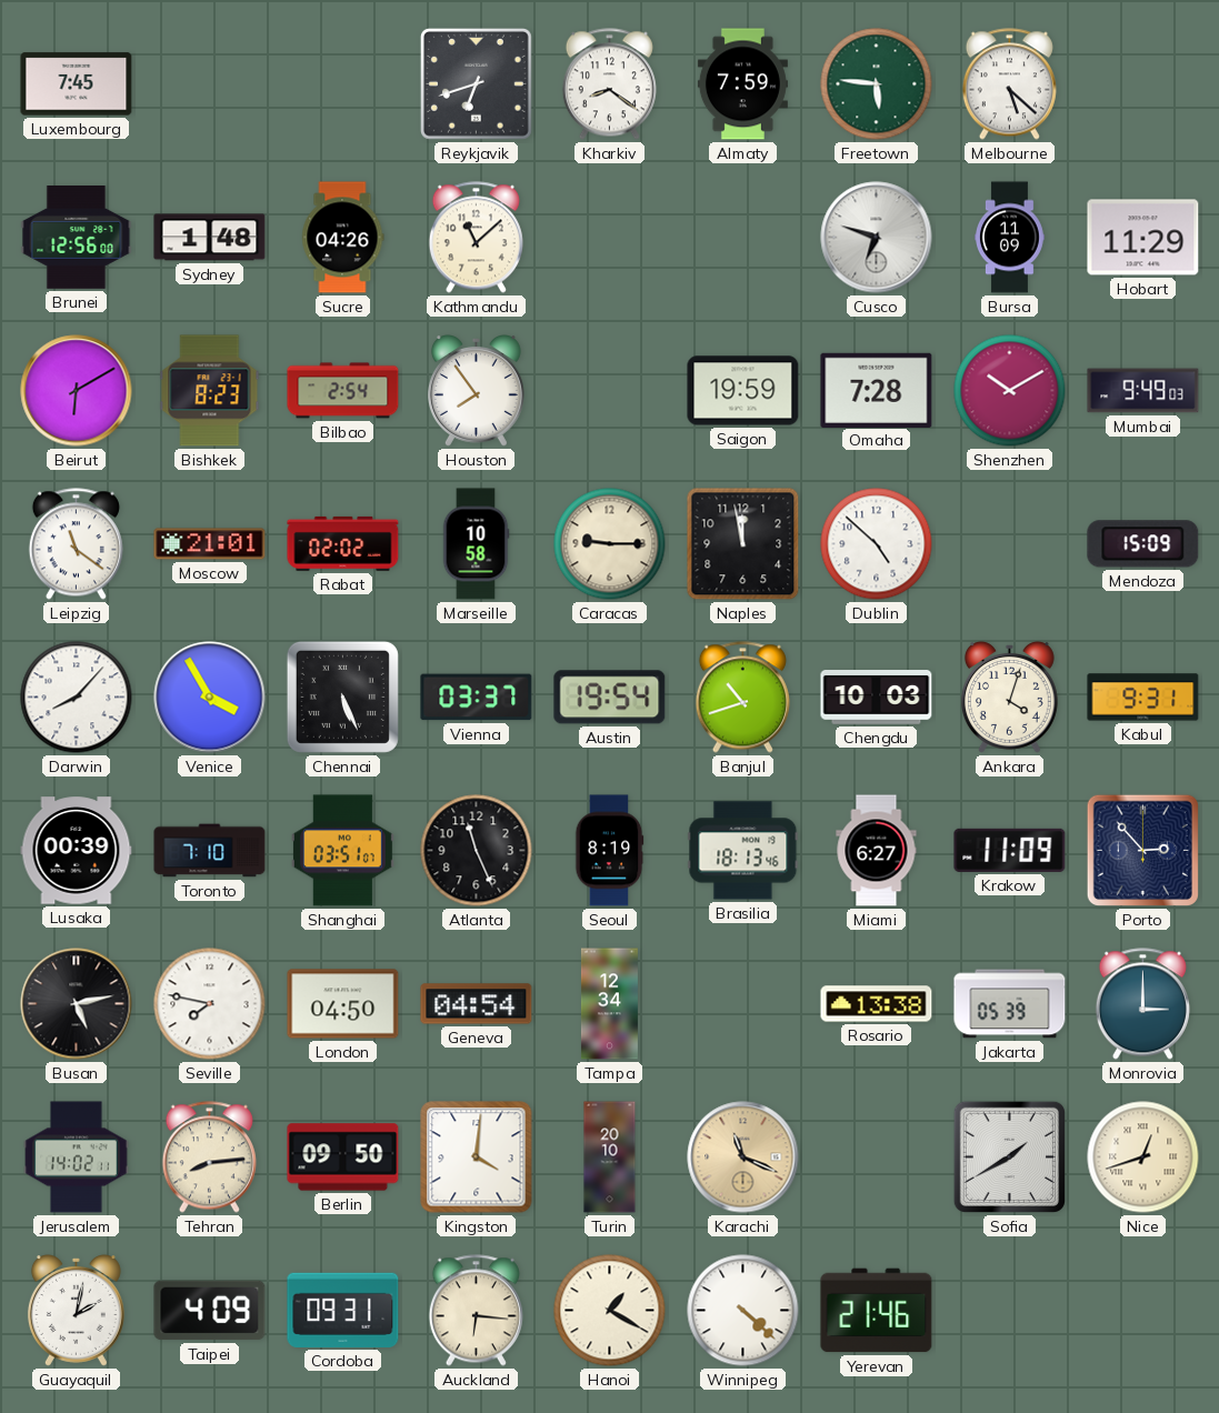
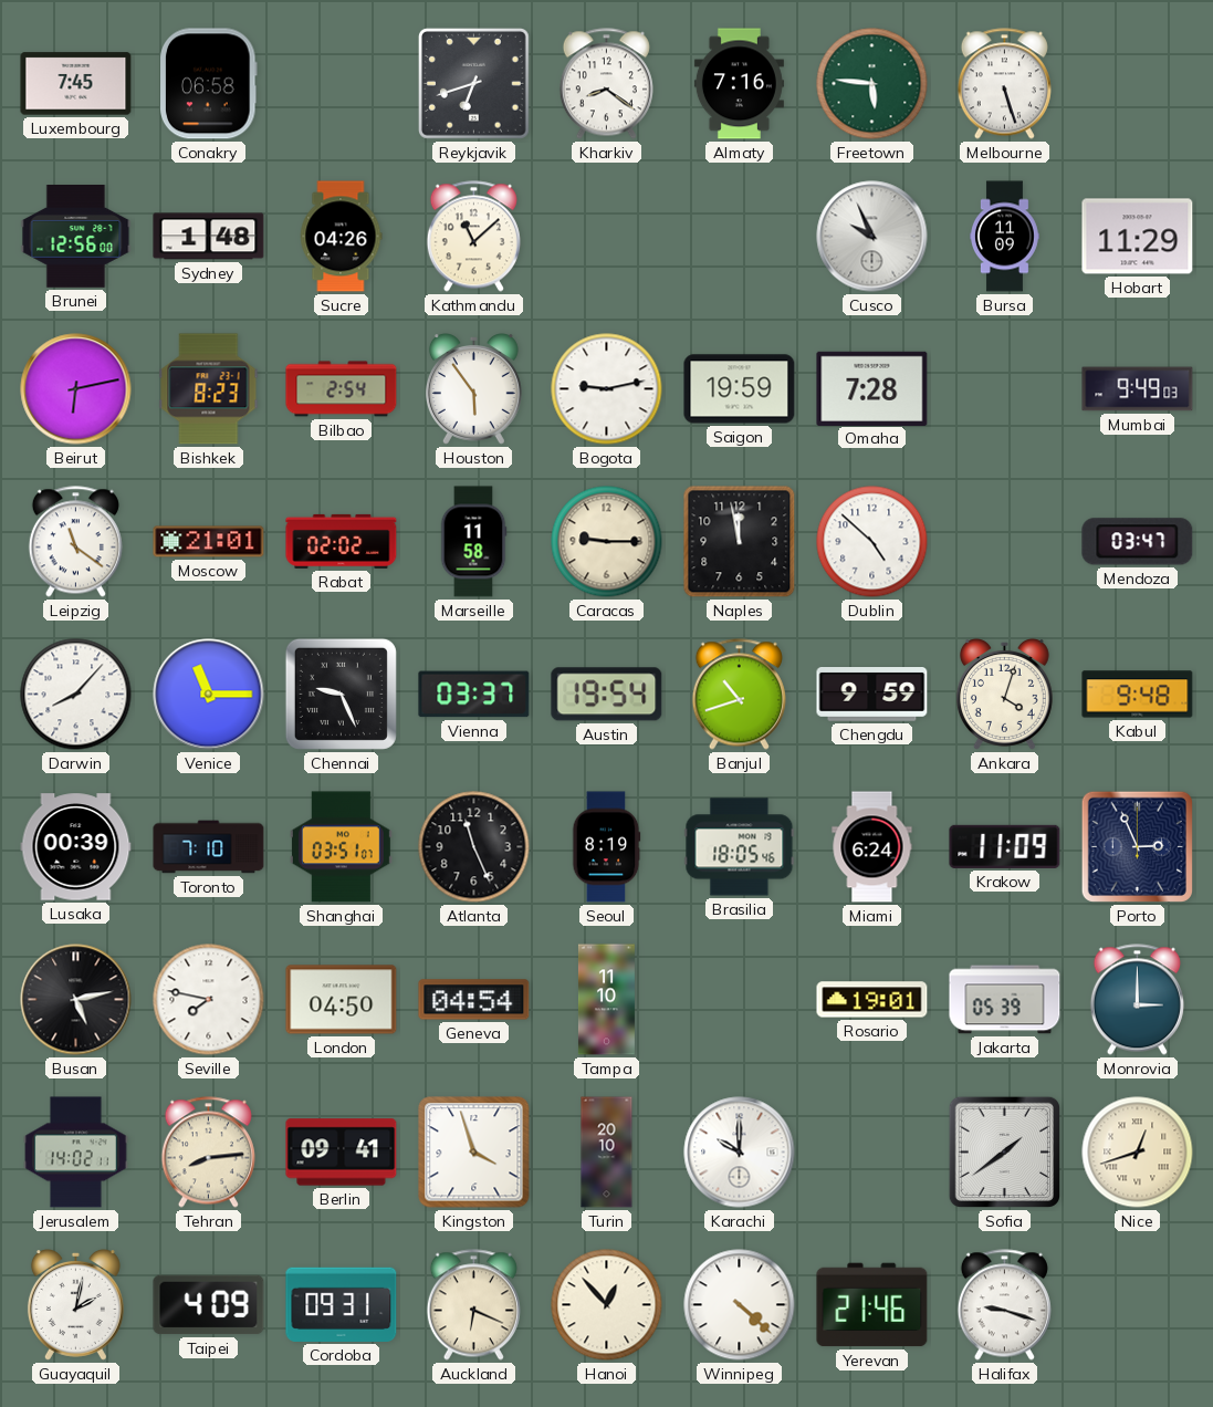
Conakry: none -> 06:58
Almaty: 7:59 -> 7:16
Melbourne: 5:22 -> 5:27
Cusco: 6:48 -> 9:56
Beirut: 6:10 -> 6:13
Houston: 7:54 -> 5:54
Bogota: none -> 9:13
Shenzhen: 10:10 -> none
Marseille: 10:58 -> 11:58
Mendoza: 15:09 -> 03:47
Venice: 3:55 -> 11:15
Chennai: 5:26 -> 9:26
Chengdu: 10:03 -> 9:59
Kabul: 9:31 -> 9:48
Brasilia: 18:13 -> 18:05
Miami: 6:27 -> 6:24
Porto: 2:53 -> 2:56
Tampa: 12:34 -> 11:10
Rosario: 13:38 -> 19:01
Berlin: 09:50 -> 09:41
Kingston: 4:01 -> 3:57
Karachi: 11:19 -> 10:00
Karachi dial: champagne -> white
Sofia: 1:40 -> 1:39
Auckland: 6:16 -> 6:19
Hanoi: 1:20 -> 12:53
Halifax: none -> 9:18
